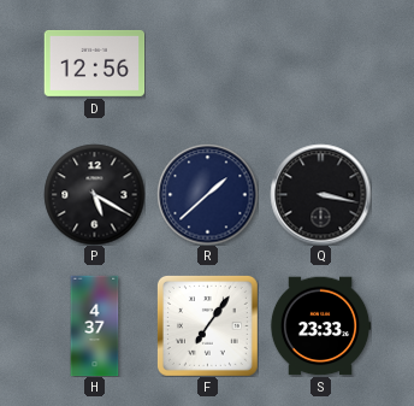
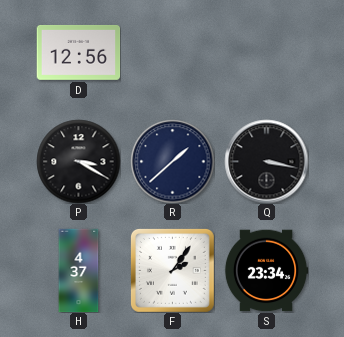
P: 5:20 -> 3:20
F: 7:06 -> 2:06
S: 23:33 -> 23:34
